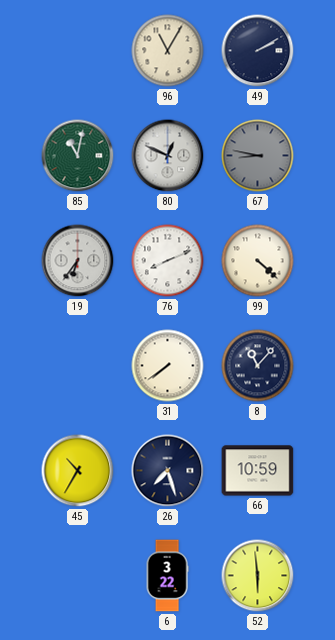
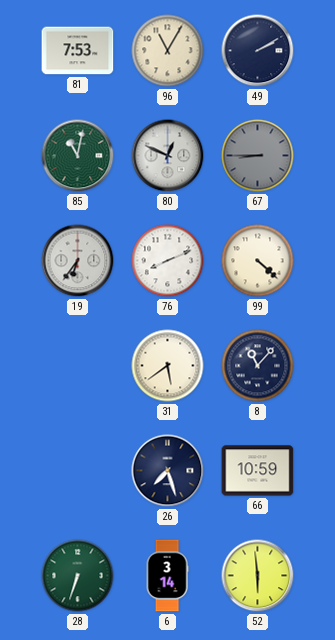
81: none -> 7:53
67: 8:47 -> 8:45
31: 7:39 -> 5:39
45: 10:35 -> none
28: none -> 6:33
6: 3:22 -> 3:14
